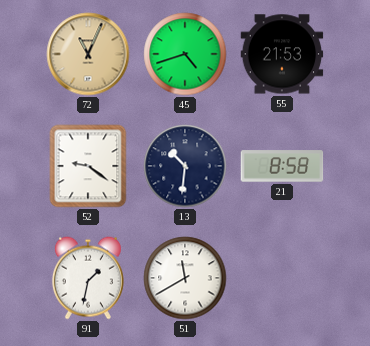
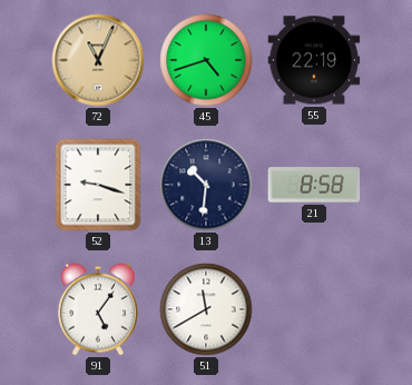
55: 21:53 -> 22:19
52: 9:21 -> 9:18
91: 1:32 -> 5:06
